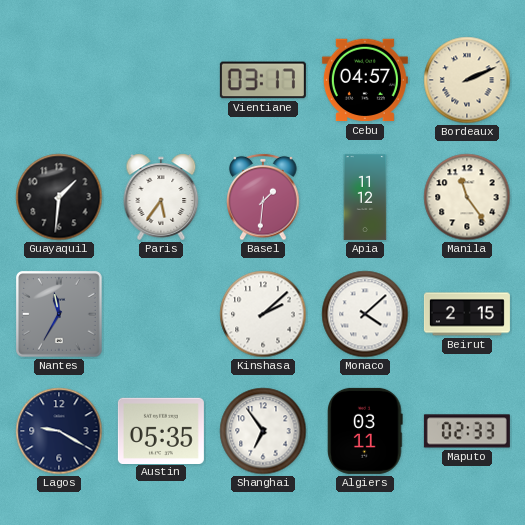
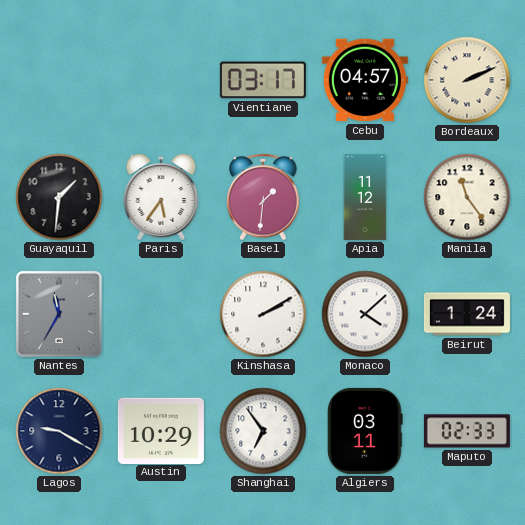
Kinshasa: 2:08 -> 2:10
Beirut: 2:15 -> 1:24
Austin: 05:35 -> 10:29
